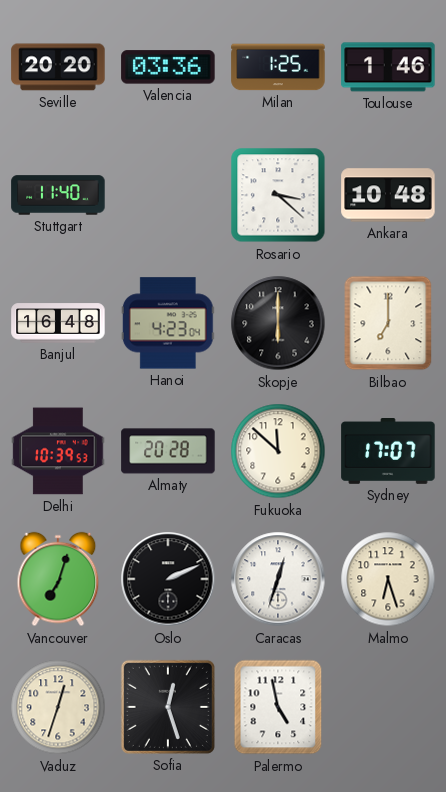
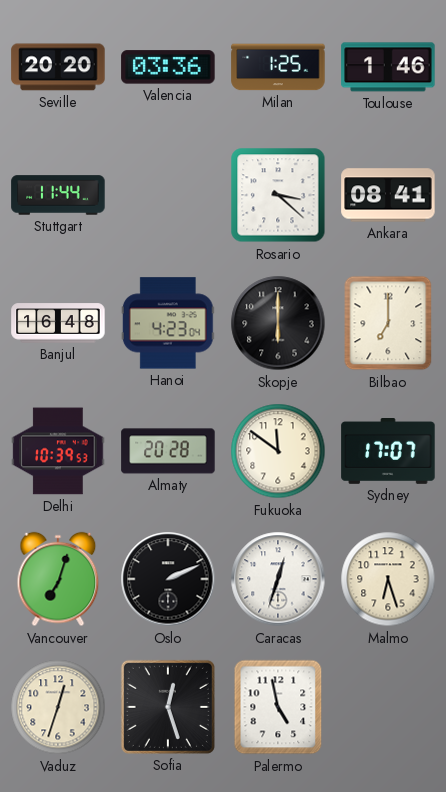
Stuttgart: 11:40 -> 11:44
Ankara: 10:48 -> 08:41
Fukuoka: 11:52 -> 11:51
